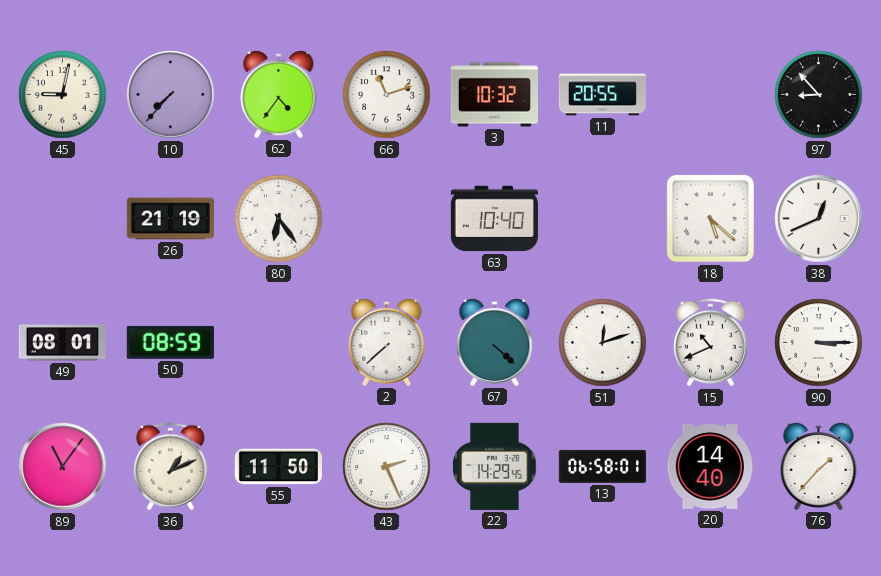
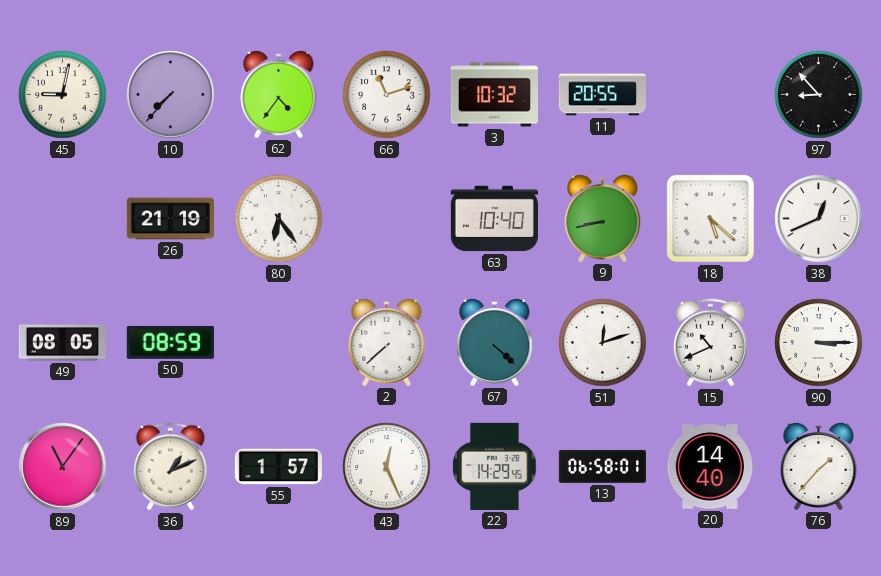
9: none -> 8:43
49: 08:01 -> 08:05
55: 11:50 -> 1:57
43: 2:26 -> 12:26
